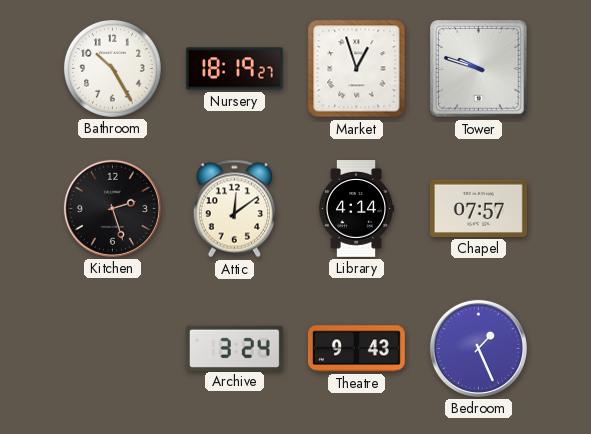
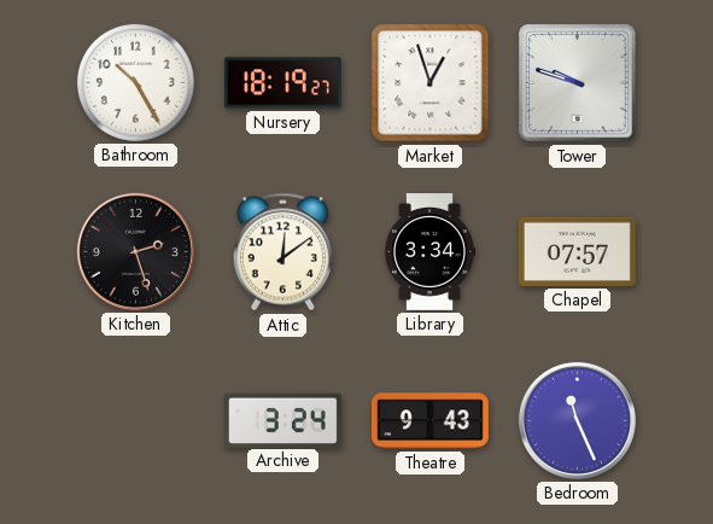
Library: 4:14 -> 3:34
Bedroom: 1:26 -> 11:26
